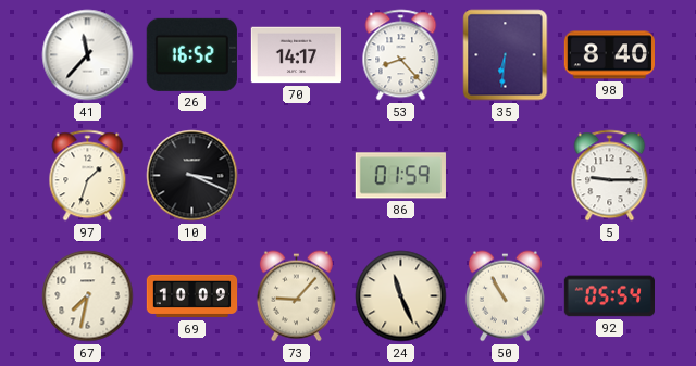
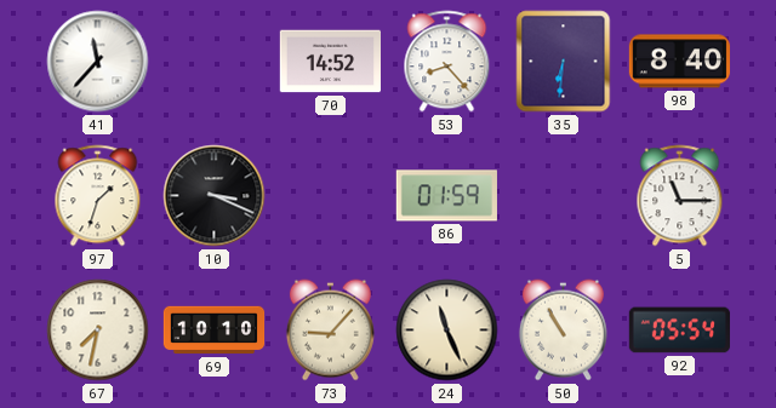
26: 16:52 -> none
70: 14:17 -> 14:52
5: 9:15 -> 11:15
69: 10:09 -> 10:10
